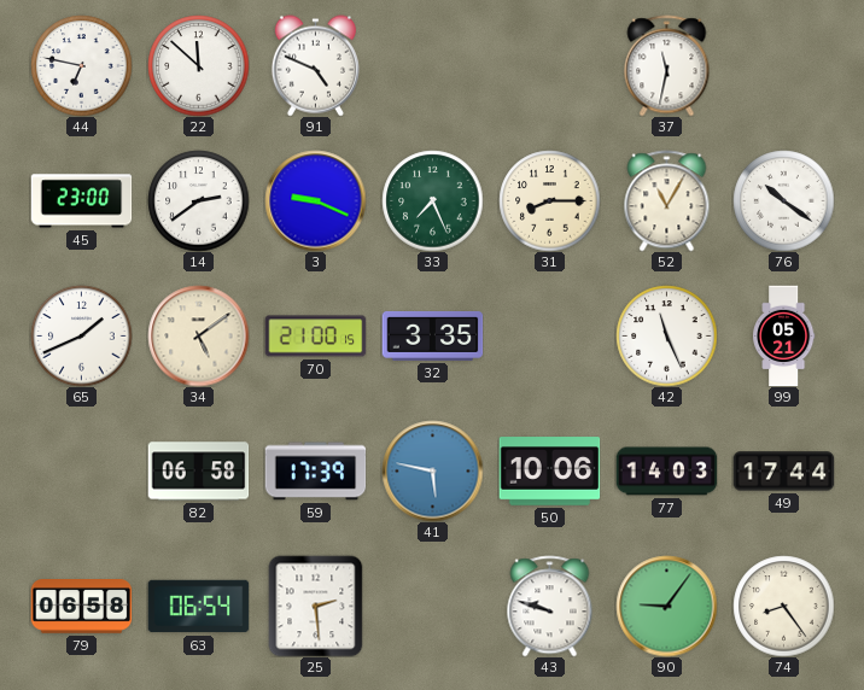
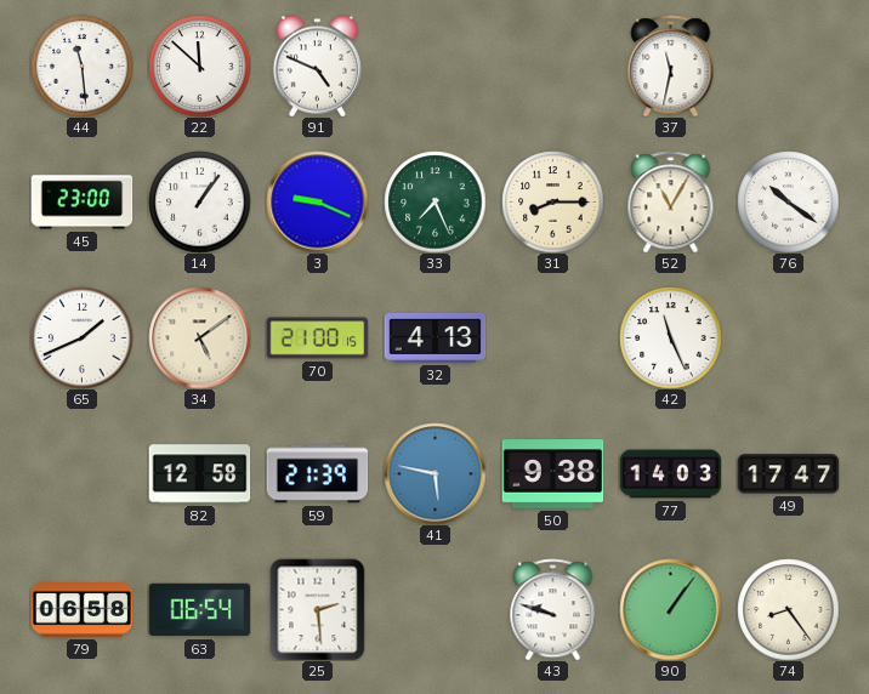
44: 6:47 -> 11:29
14: 2:39 -> 1:06
32: 3:35 -> 4:13
99: 05:21 -> none
82: 06:58 -> 12:58
59: 17:39 -> 21:39
50: 10:06 -> 9:38
49: 17:44 -> 17:47
90: 9:06 -> 1:06
